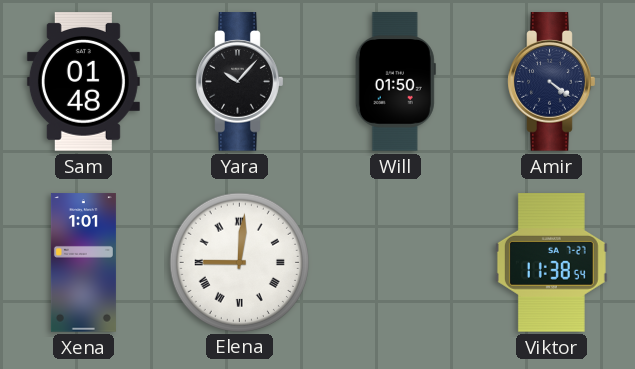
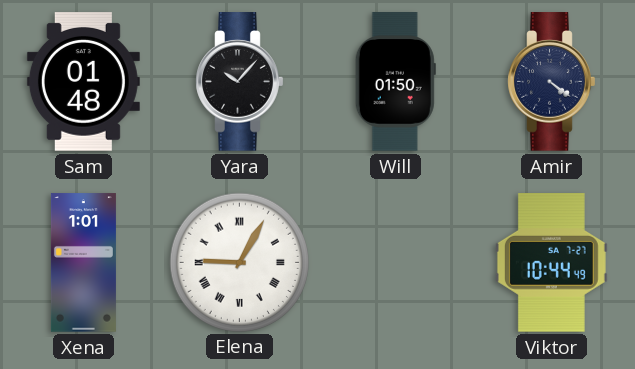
Elena: 9:01 -> 9:05
Viktor: 11:38 -> 10:44
